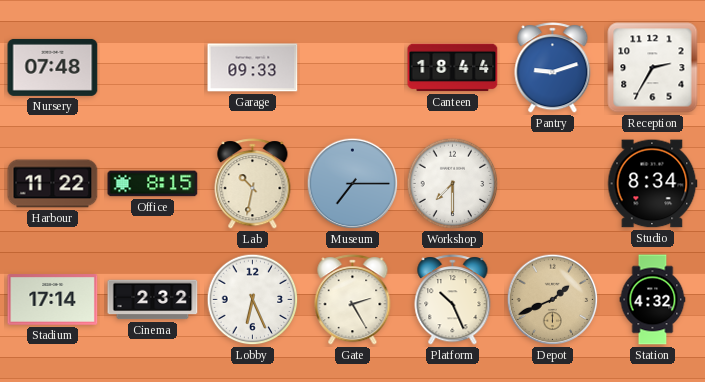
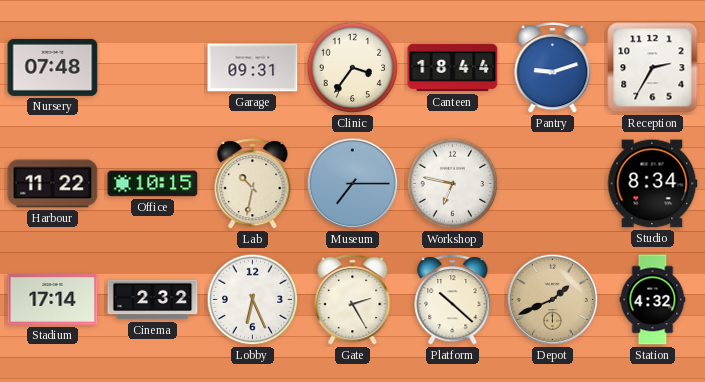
Garage: 09:33 -> 09:31
Clinic: none -> 3:36
Office: 8:15 -> 10:15
Workshop: 7:30 -> 6:47
Platform: 10:26 -> 10:22
